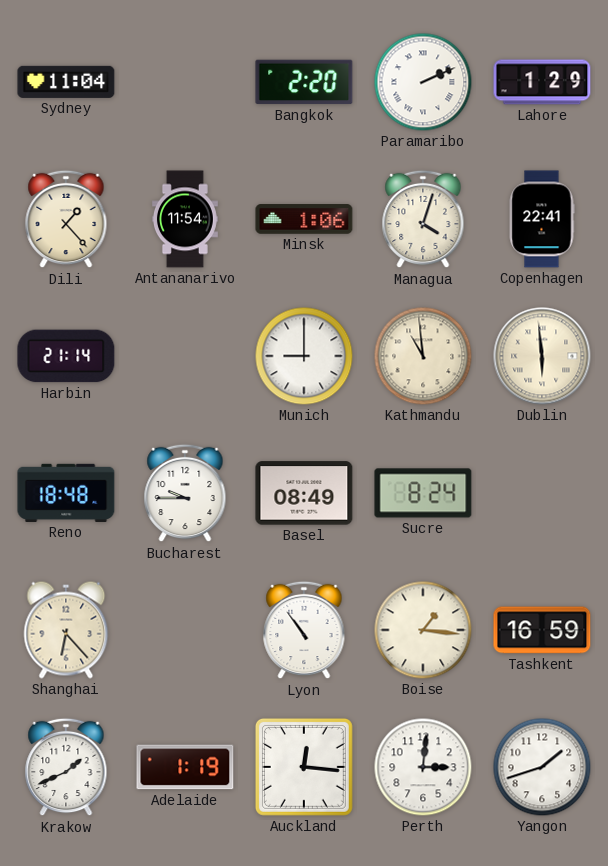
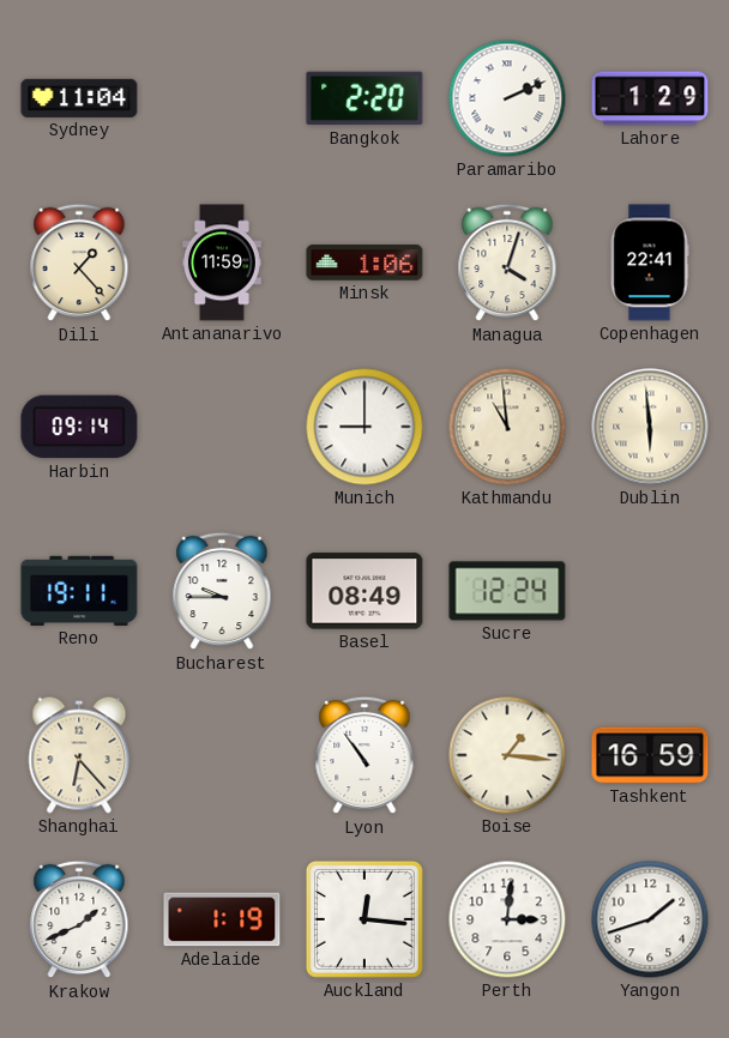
Antananarivo: 11:54 -> 11:59
Harbin: 21:14 -> 09:14
Reno: 18:48 -> 19:11
Sucre: 8:24 -> 12:24
